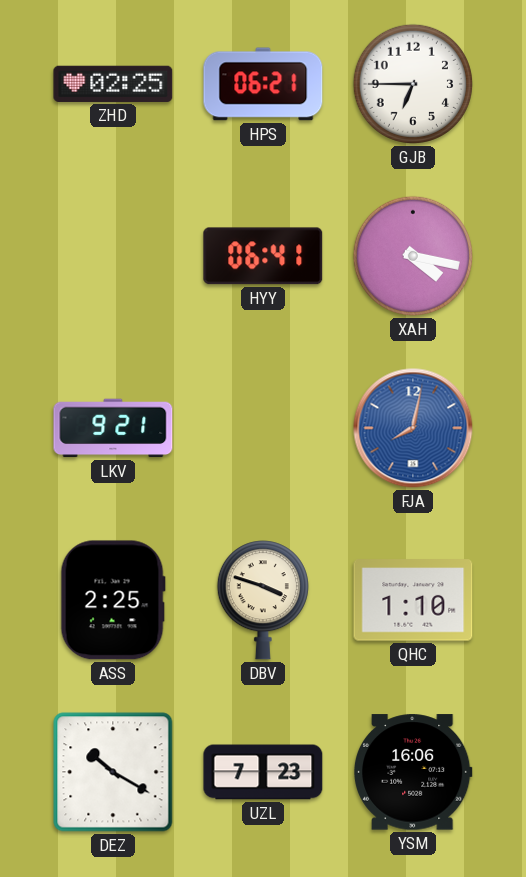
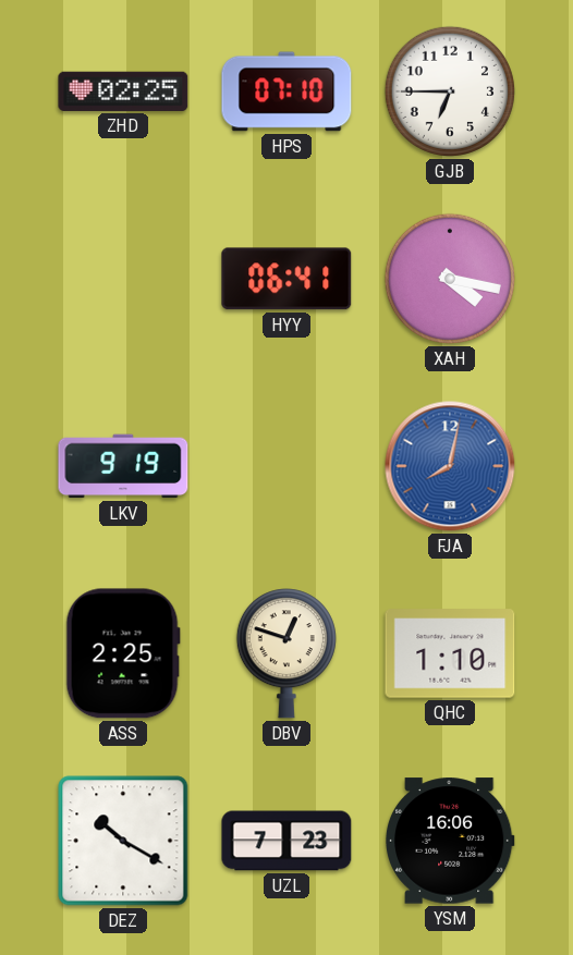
HPS: 06:21 -> 07:10
LKV: 9:21 -> 9:19
DBV: 3:48 -> 12:48
